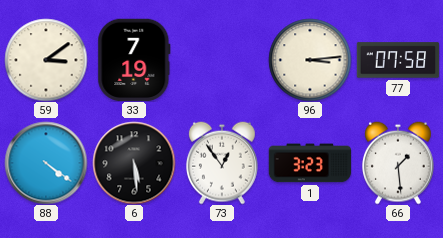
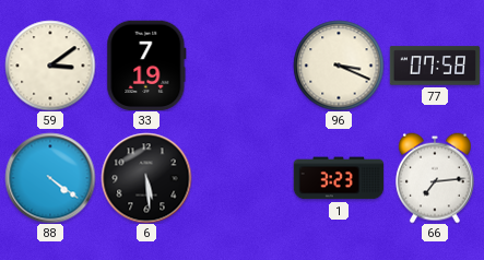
96: 3:14 -> 3:19
73: 12:54 -> none
66: 1:29 -> 7:14
